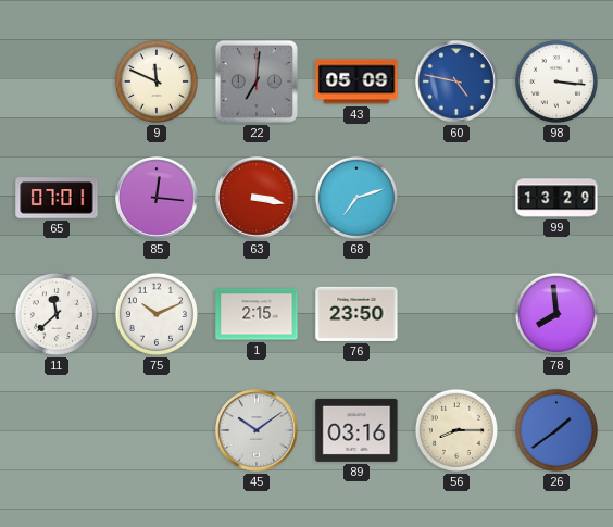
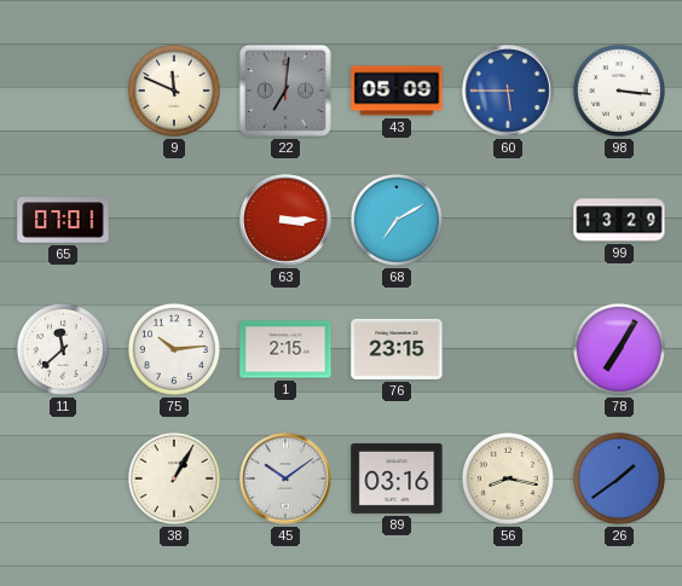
60: 4:47 -> 5:45
85: 12:16 -> none
63: 3:17 -> 3:15
68: 7:12 -> 7:10
75: 10:11 -> 10:14
76: 23:50 -> 23:15
78: 7:59 -> 7:05
38: none -> 1:05
56: 8:15 -> 8:17
